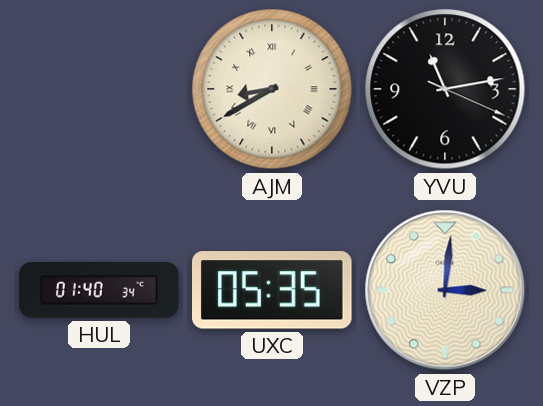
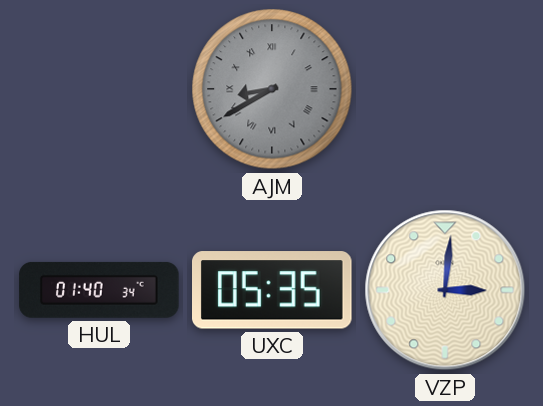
AJM dial: cream -> grey
YVU: 11:13 -> none
